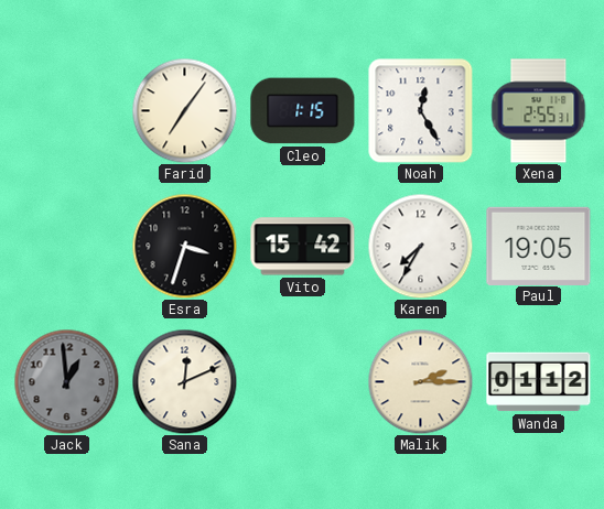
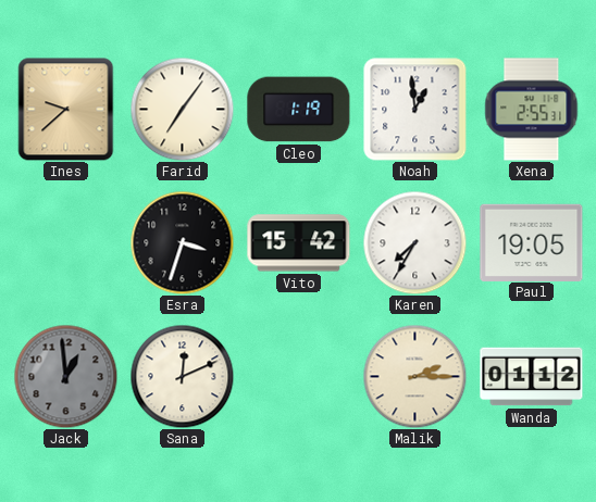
Ines: none -> 9:38
Cleo: 1:15 -> 1:19
Noah: 12:25 -> 12:59
